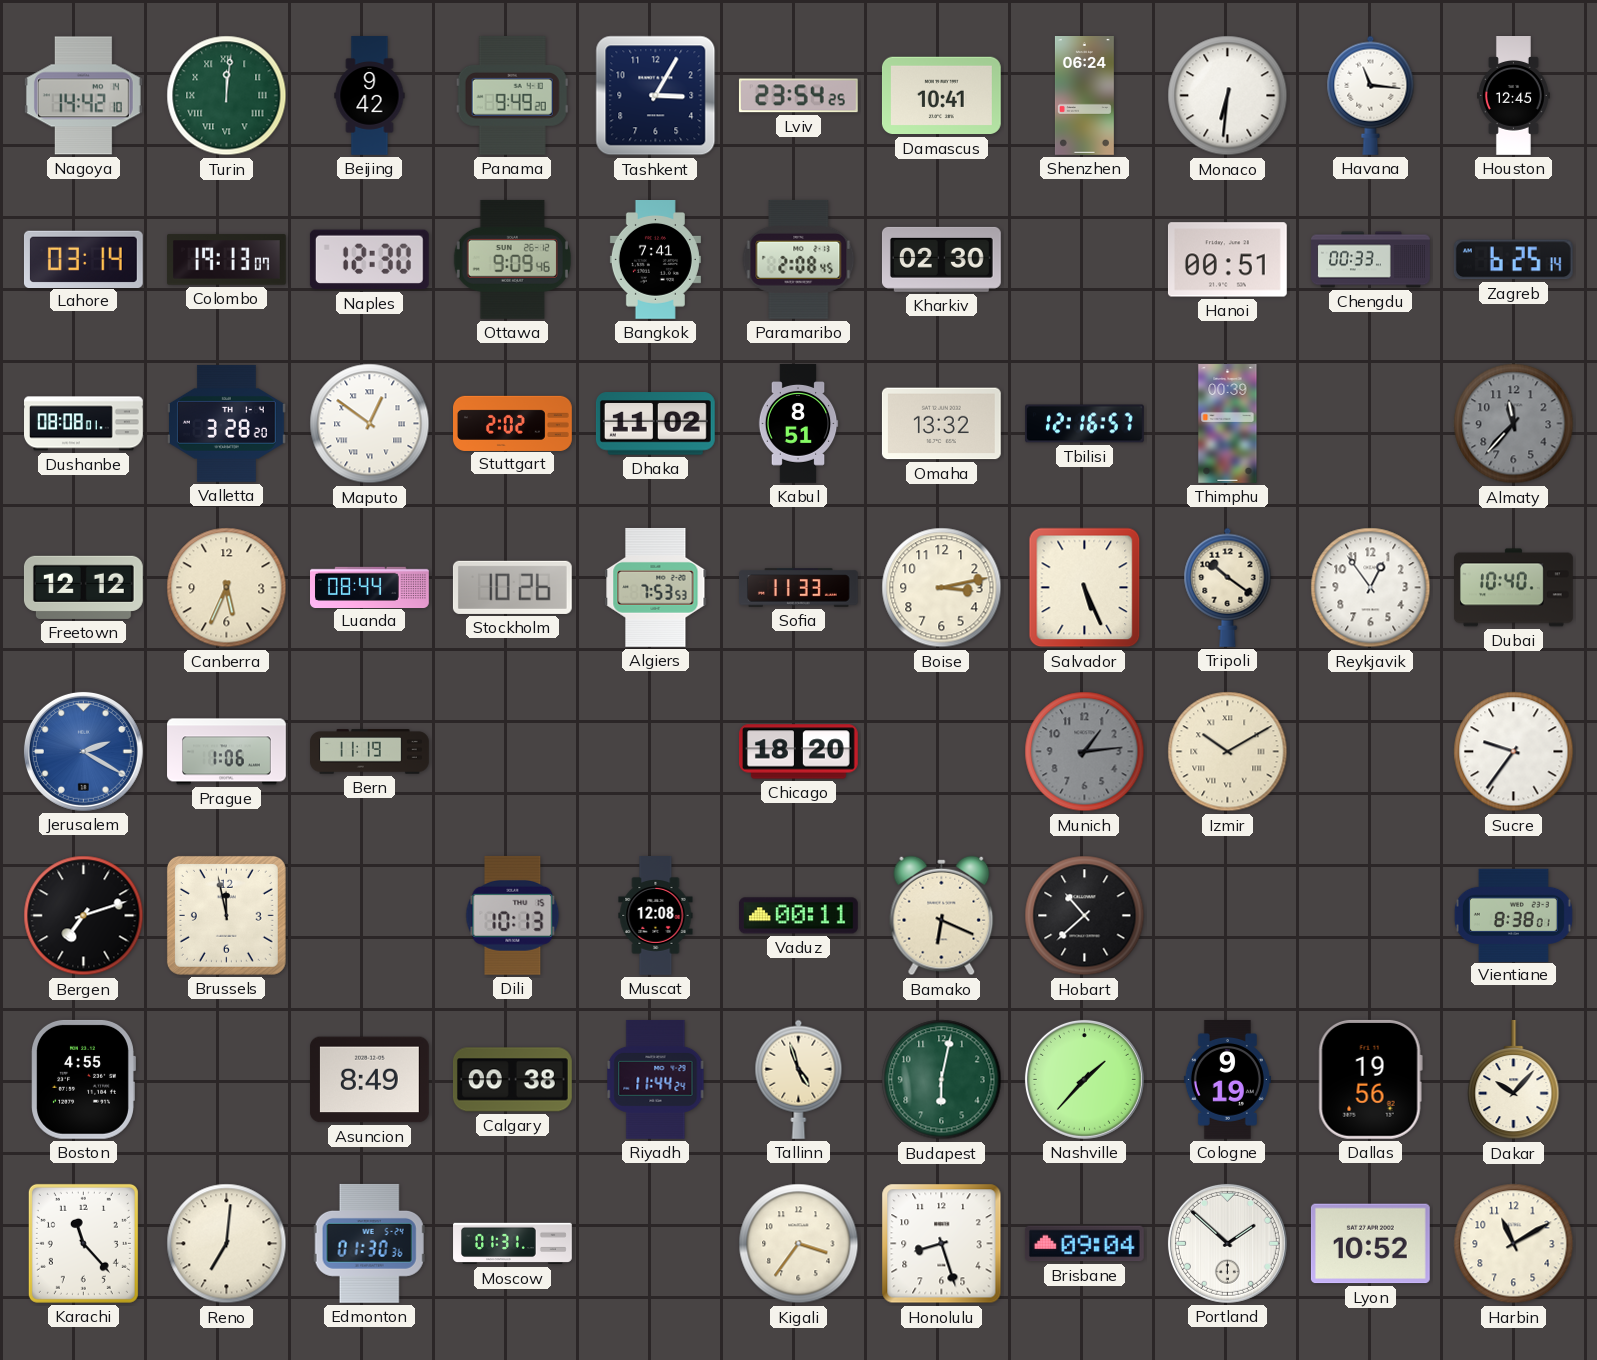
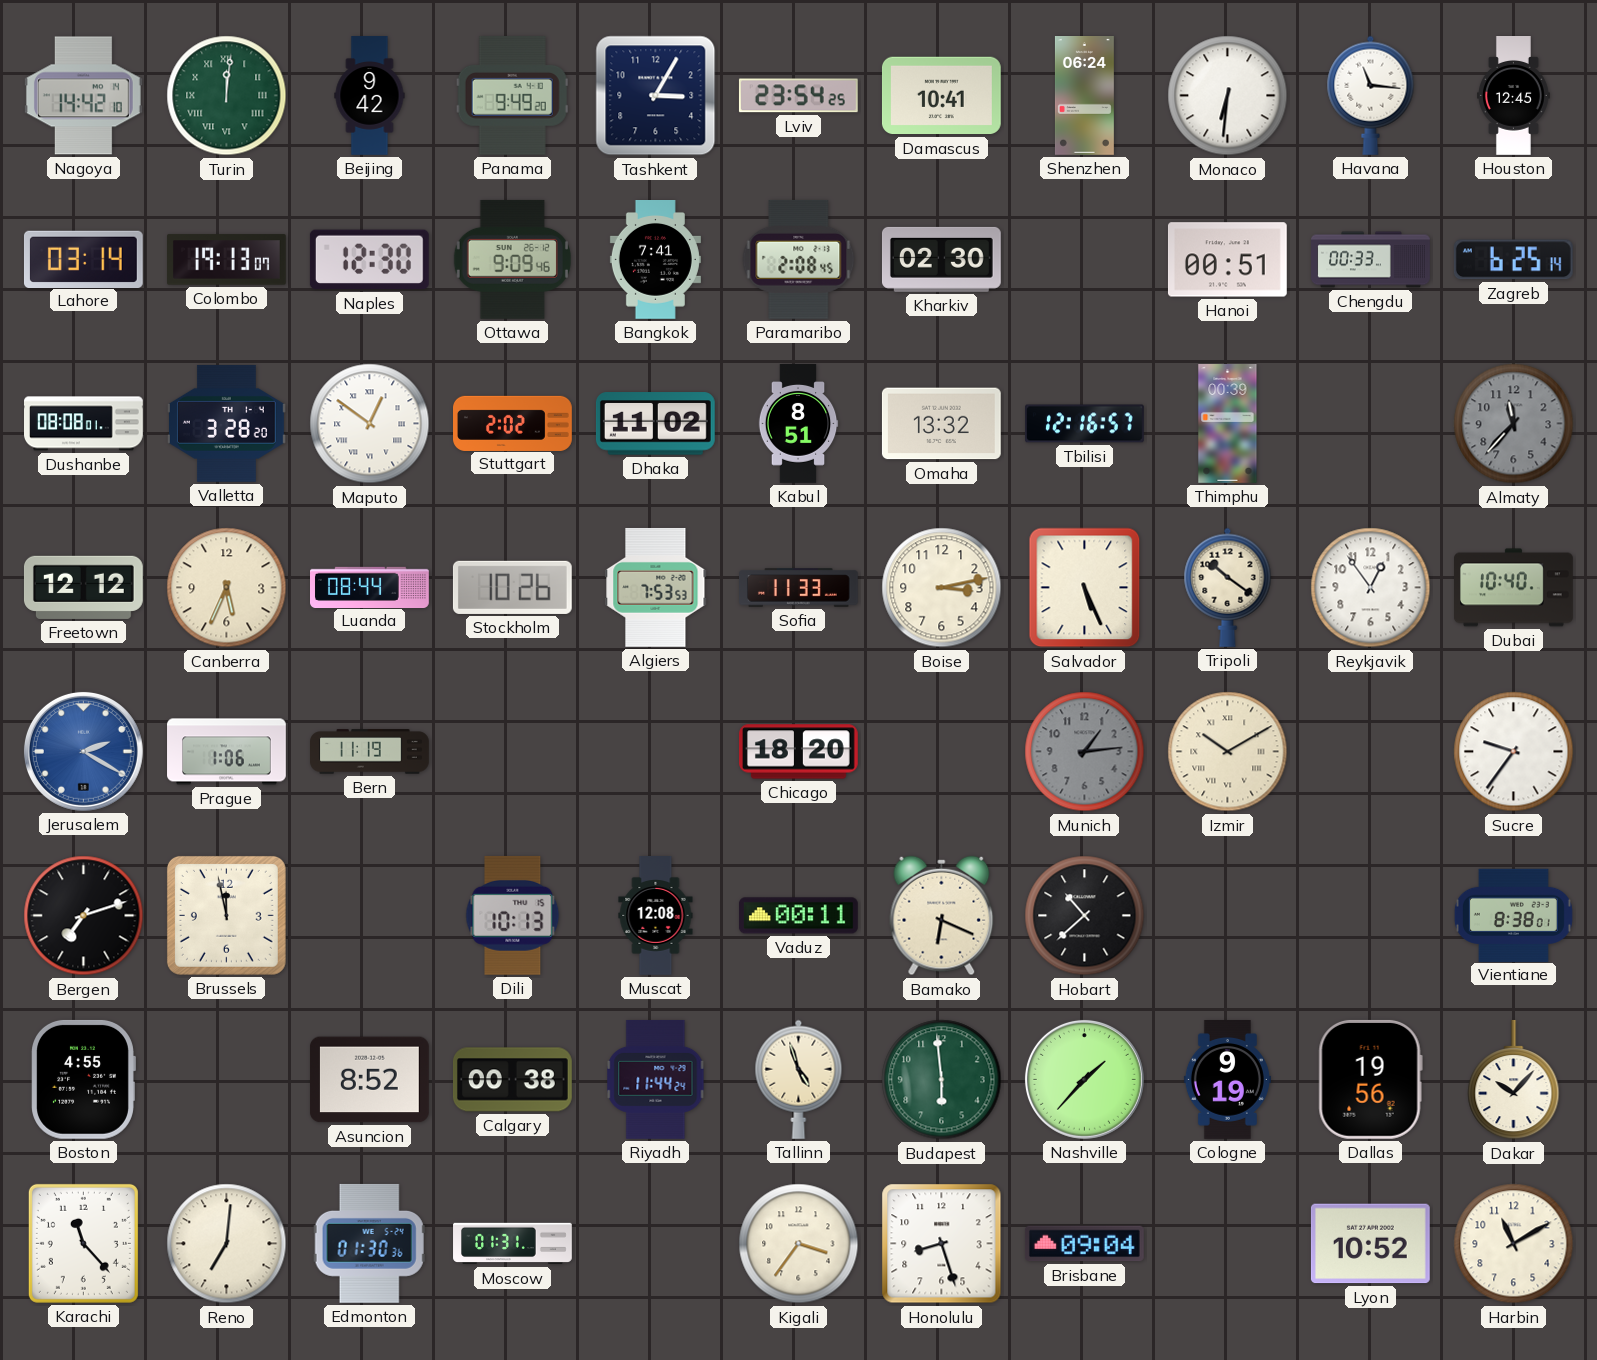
Asuncion: 8:49 -> 8:52
Budapest: 6:02 -> 5:59
Portland: 1:52 -> none
